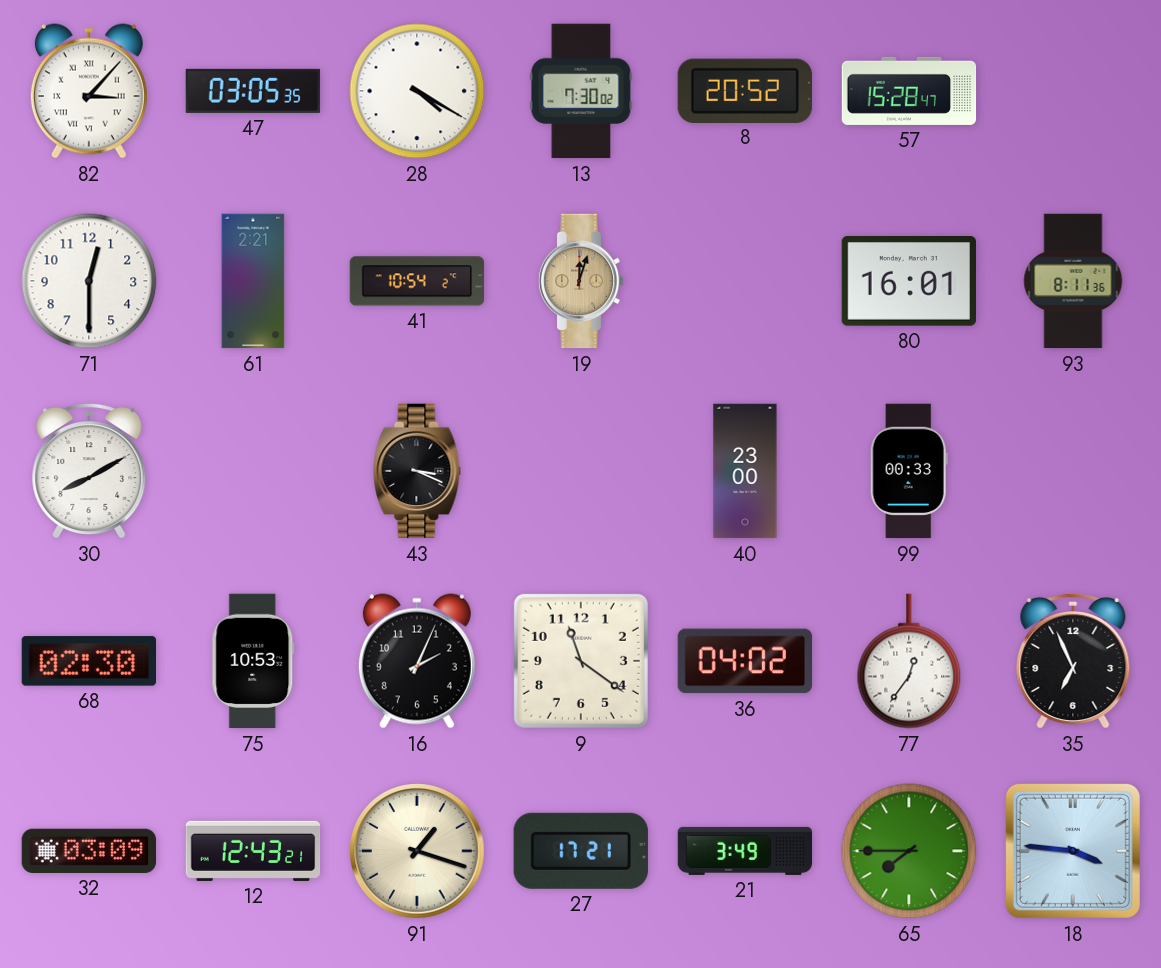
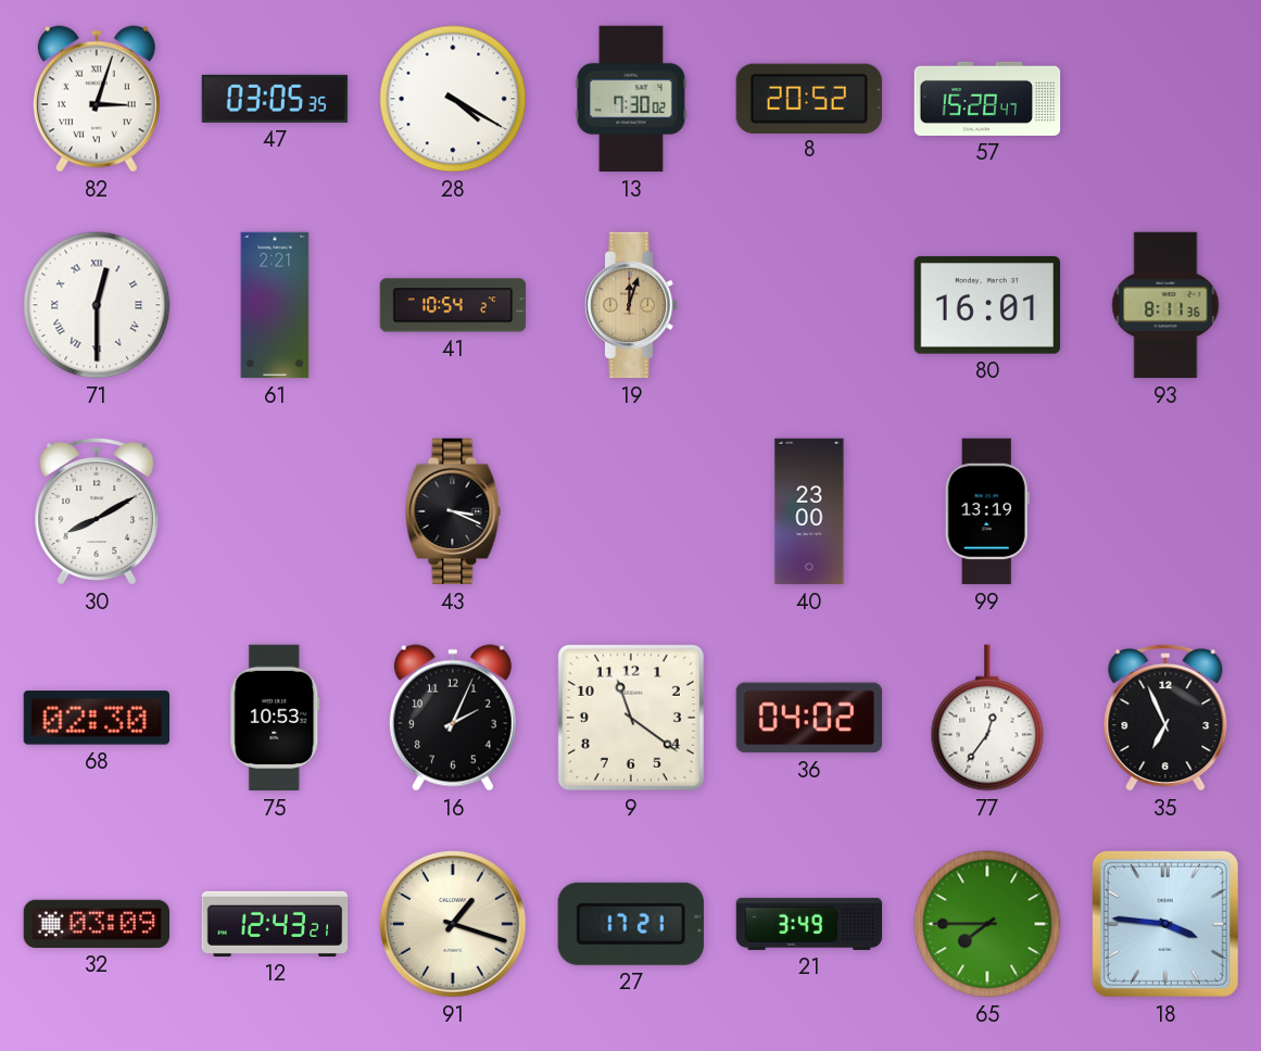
82: 3:07 -> 3:03
71 numerals: Arabic -> Roman
99: 00:33 -> 13:19
